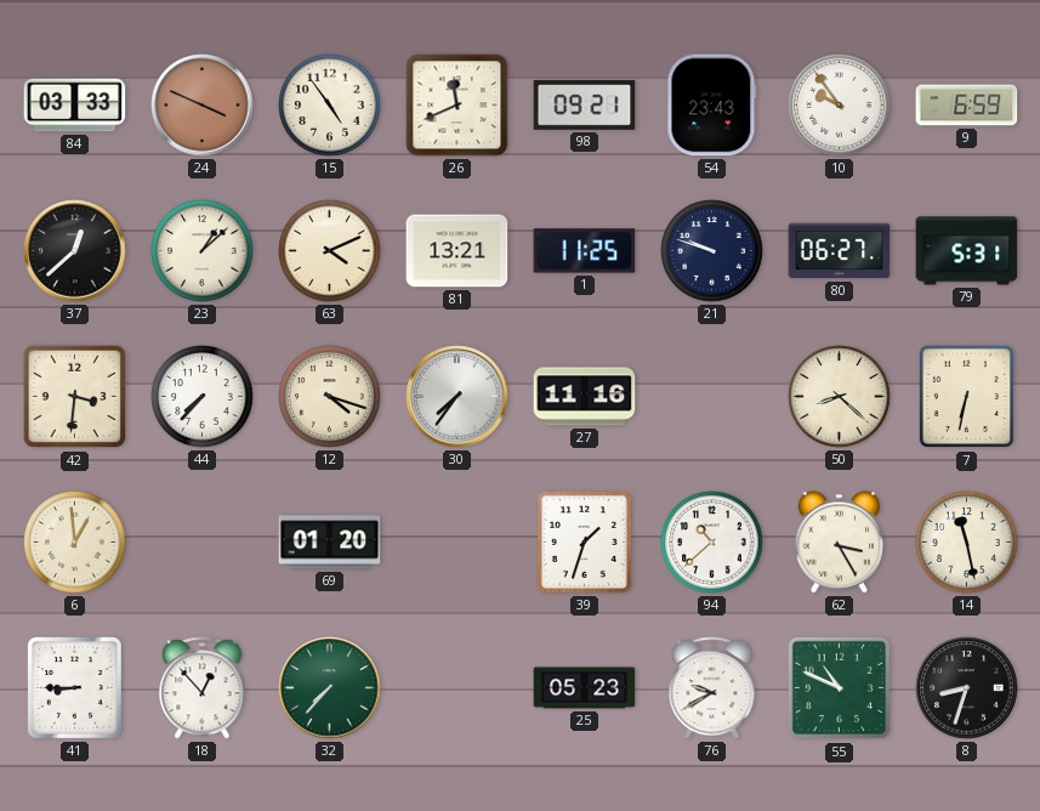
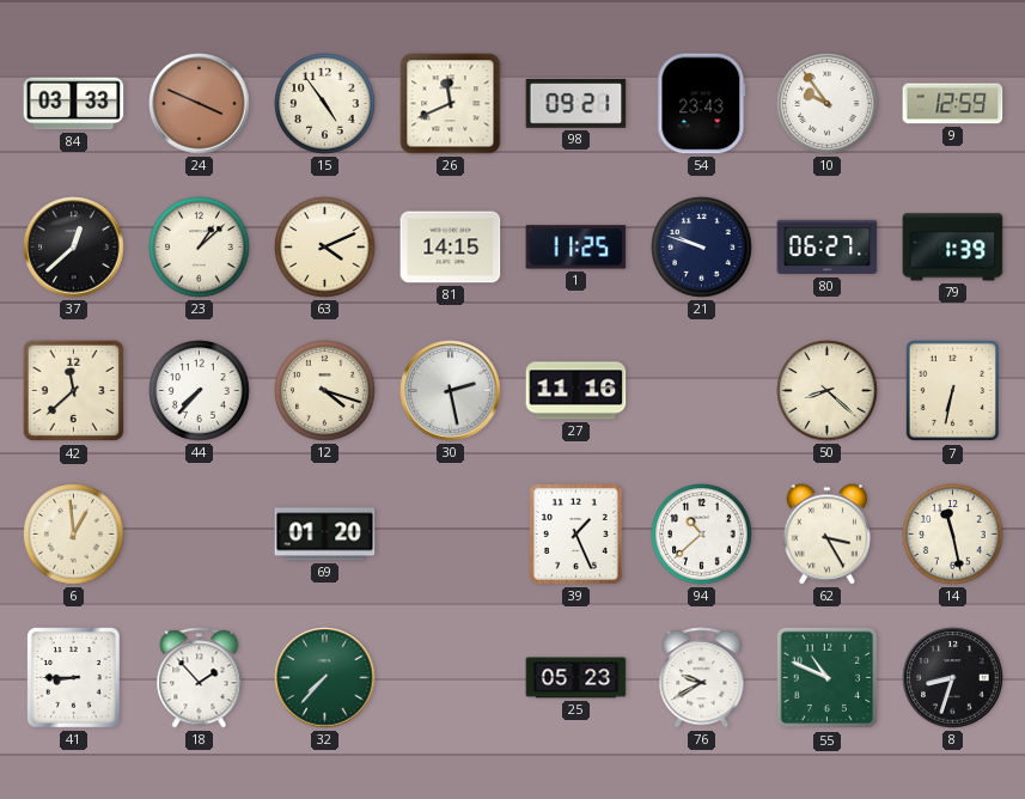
9: 6:59 -> 12:59
81: 13:21 -> 14:15
79: 5:31 -> 1:39
42: 3:31 -> 11:38
30: 7:36 -> 2:28
39: 1:33 -> 1:26
18: 12:53 -> 1:53
